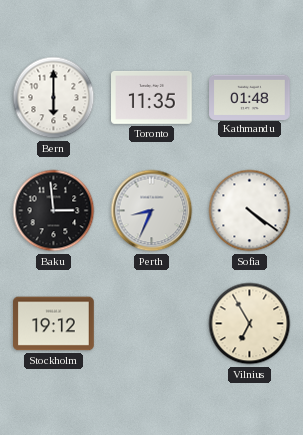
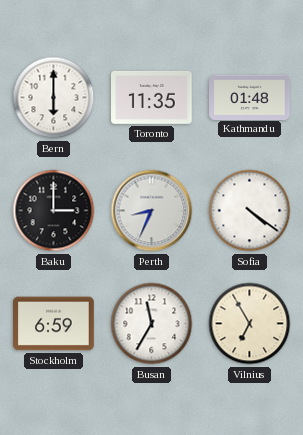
Baku: 2:59 -> 3:00
Stockholm: 19:12 -> 6:59
Busan: none -> 11:35
